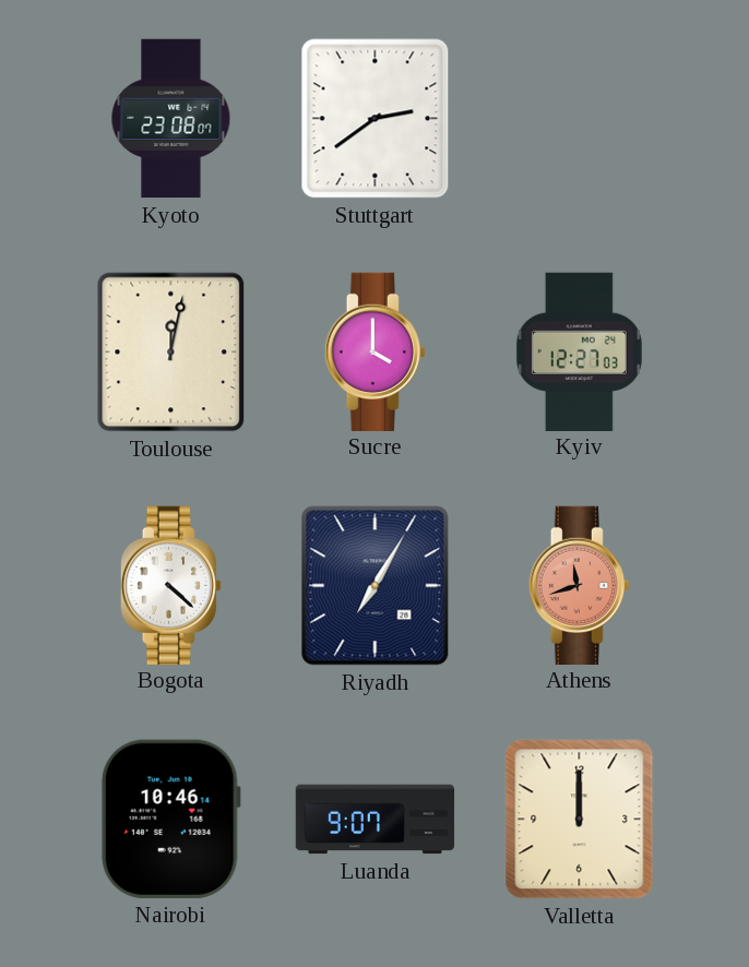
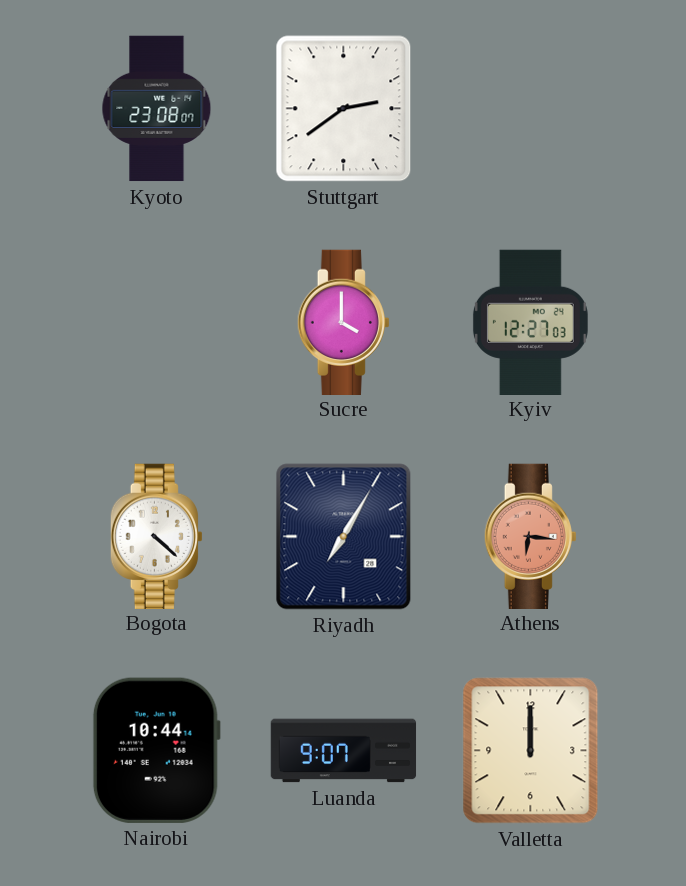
Toulouse: 12:02 -> none
Athens: 11:42 -> 6:16
Nairobi: 10:46 -> 10:44
